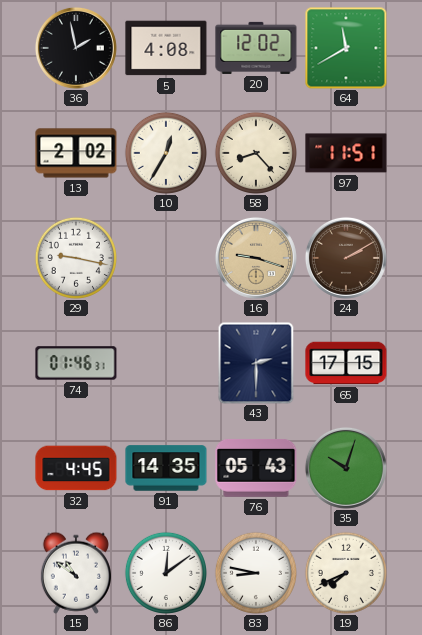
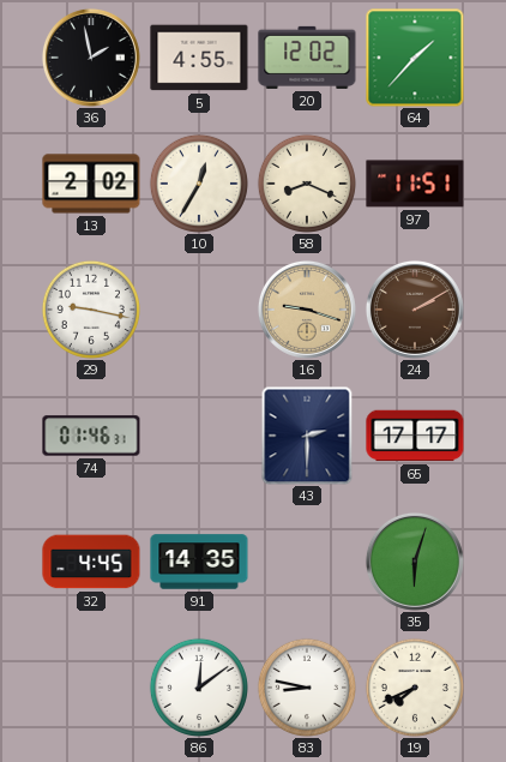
5: 4:08 -> 4:55
64: 11:40 -> 1:37
58: 8:23 -> 8:19
65: 17:15 -> 17:17
76: 05:43 -> none
35: 10:03 -> 6:03
15: 10:51 -> none
